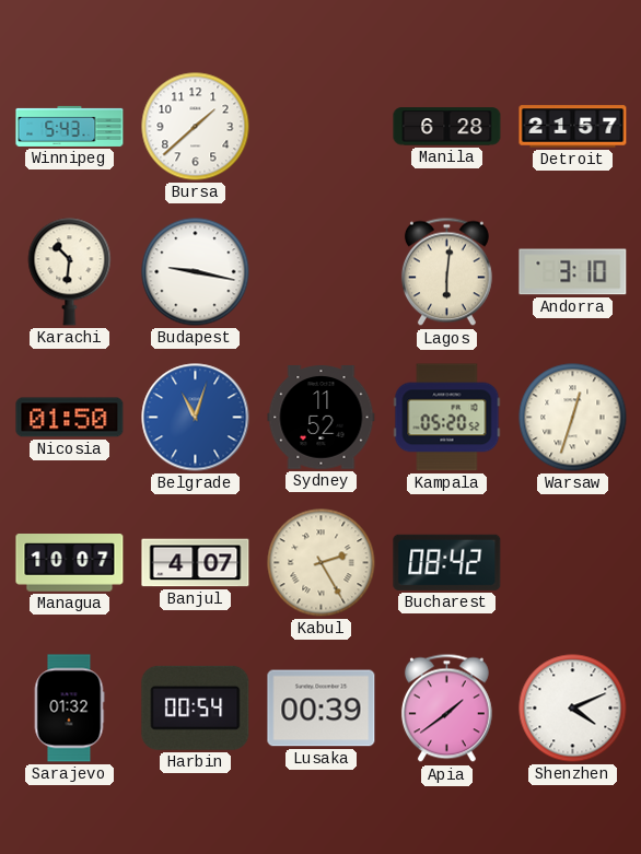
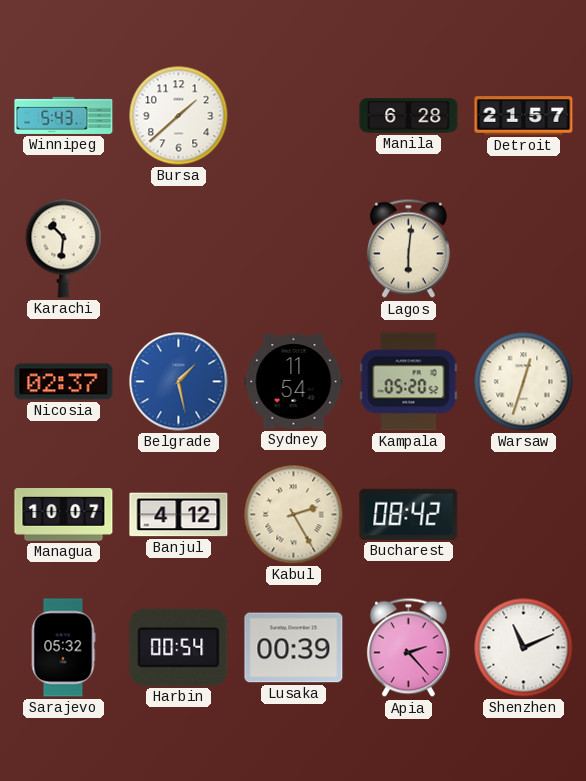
Budapest: 9:17 -> none
Andorra: 3:10 -> none
Nicosia: 01:50 -> 02:37
Belgrade: 11:03 -> 1:28
Sydney: 11:52 -> 11:54
Banjul: 4:07 -> 4:12
Sarajevo: 01:32 -> 05:32
Apia: 1:39 -> 2:23
Shenzhen: 4:11 -> 11:11
